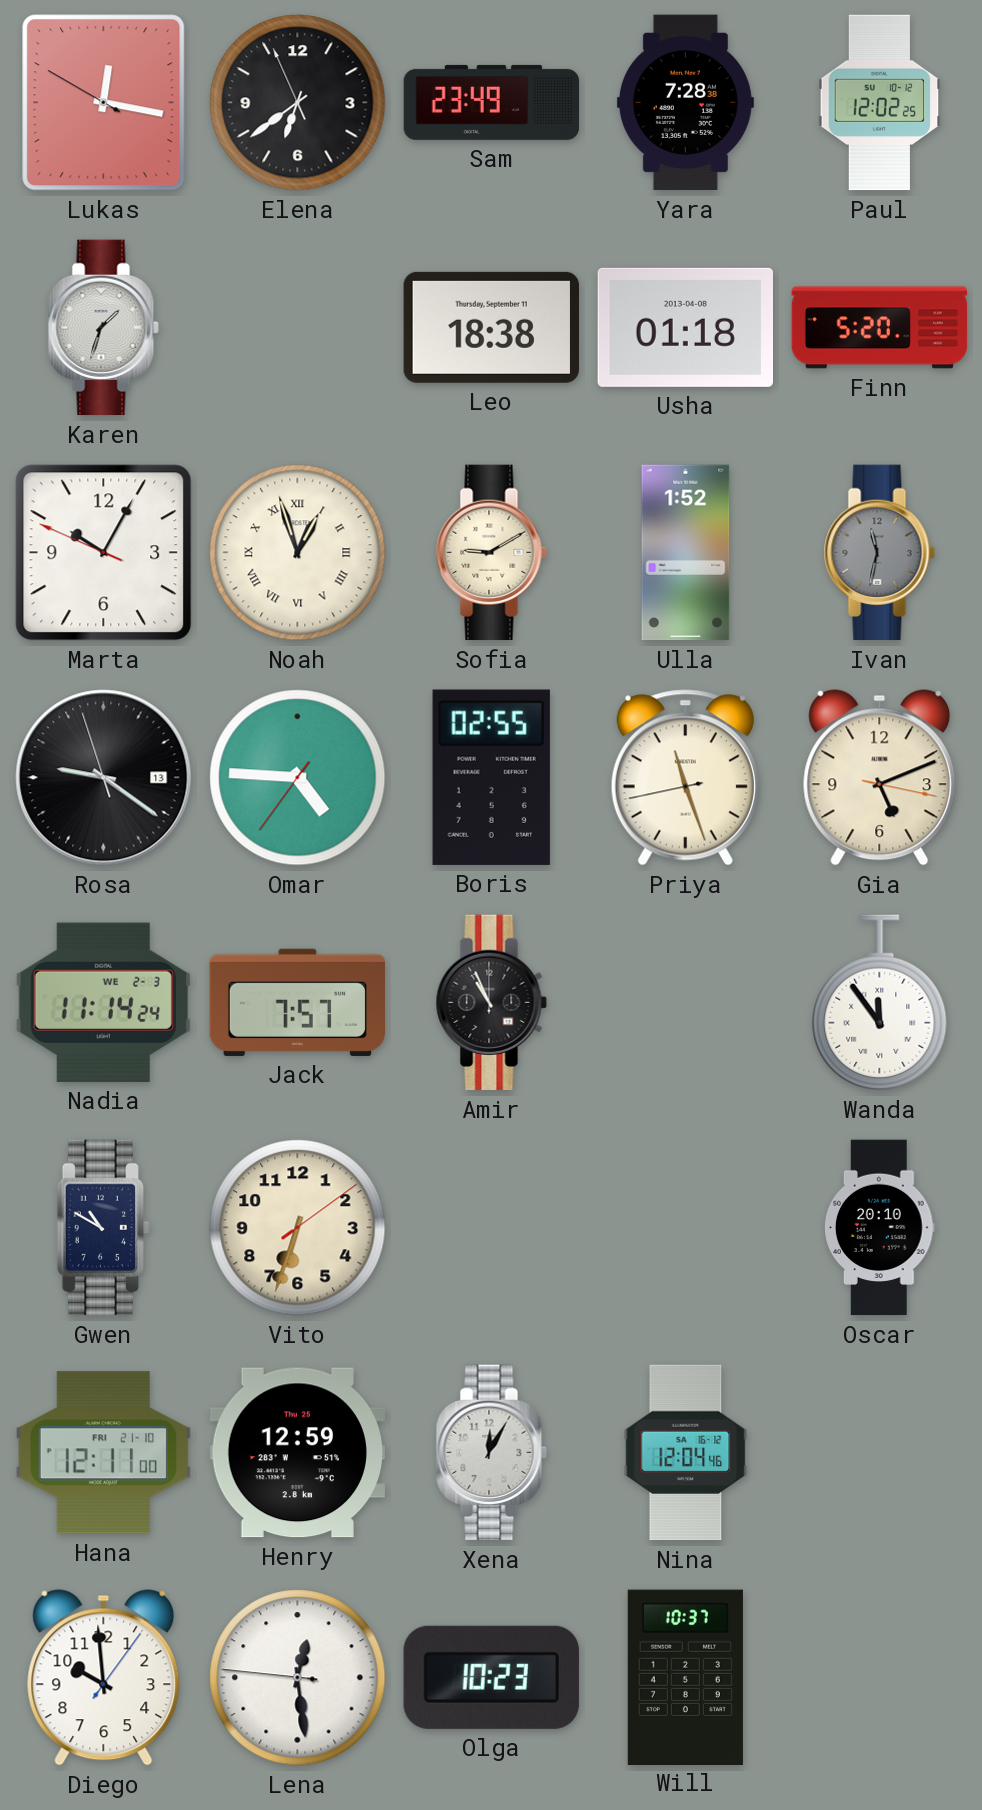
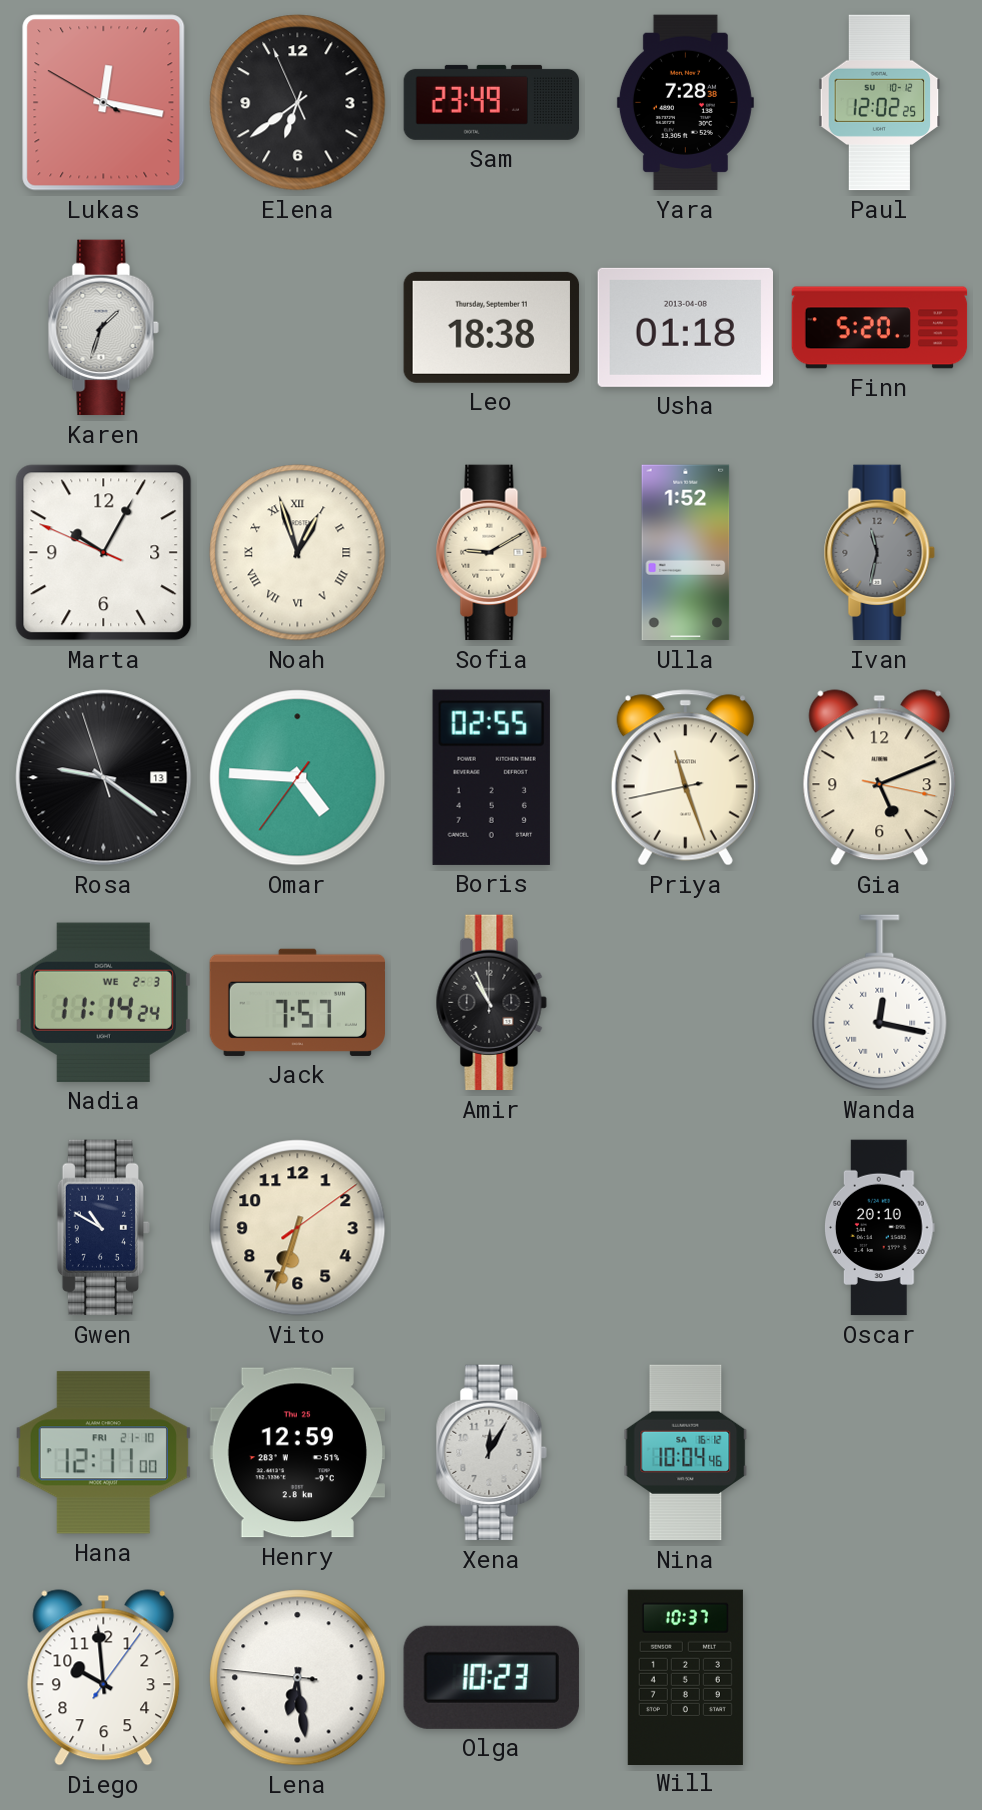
Wanda: 11:54 -> 12:17
Nina: 12:04 -> 10:04
Lena: 12:28 -> 6:28
